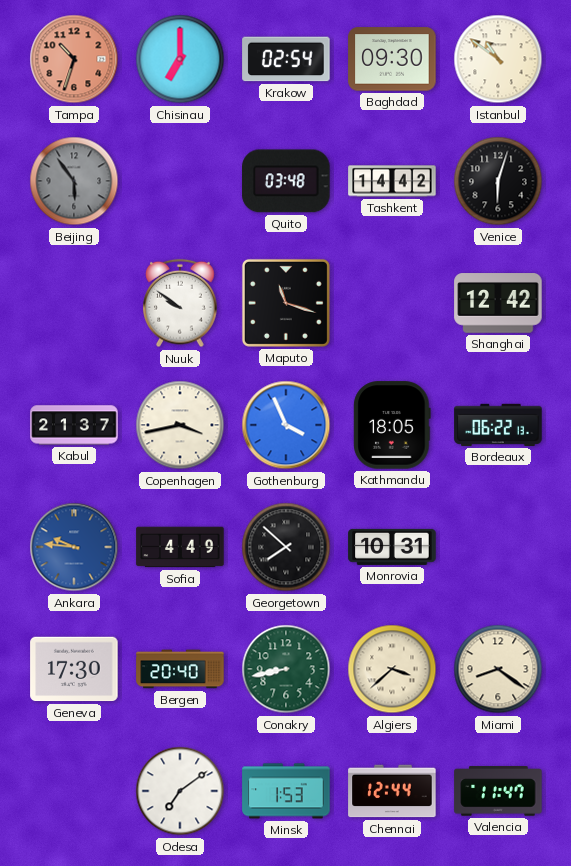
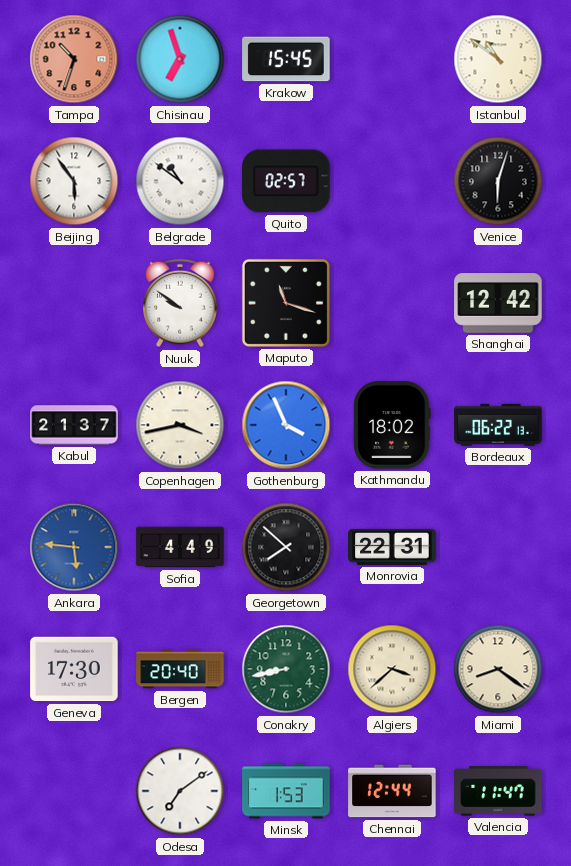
Chisinau: 7:00 -> 6:57
Krakow: 02:54 -> 15:45
Baghdad: 09:30 -> none
Beijing dial: grey -> white
Belgrade: none -> 10:51
Quito: 03:48 -> 02:57
Tashkent: 14:42 -> none
Kathmandu: 18:05 -> 18:02
Ankara: 9:46 -> 5:46
Monrovia: 10:31 -> 22:31
